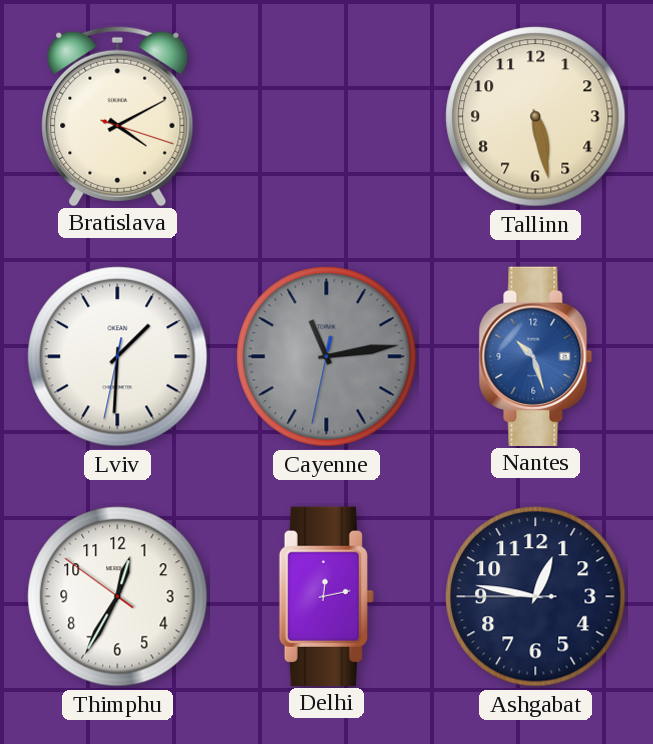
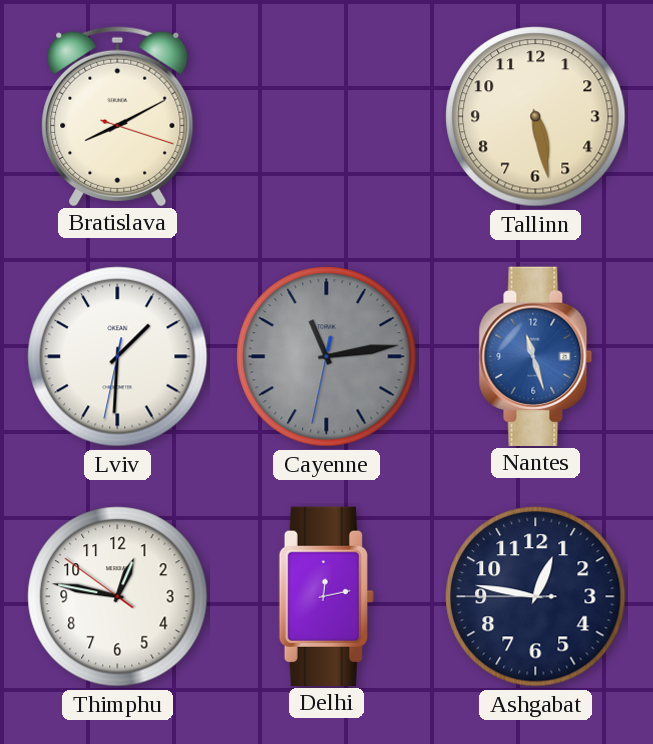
Bratislava: 4:10 -> 8:10
Nantes: 10:27 -> 11:27
Thimphu: 12:34 -> 12:46
